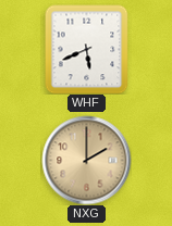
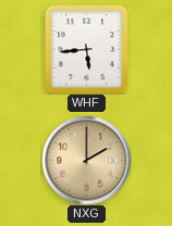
WHF: 5:41 -> 5:44
